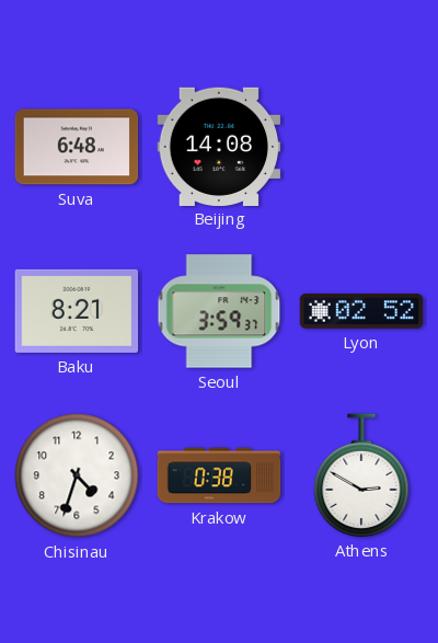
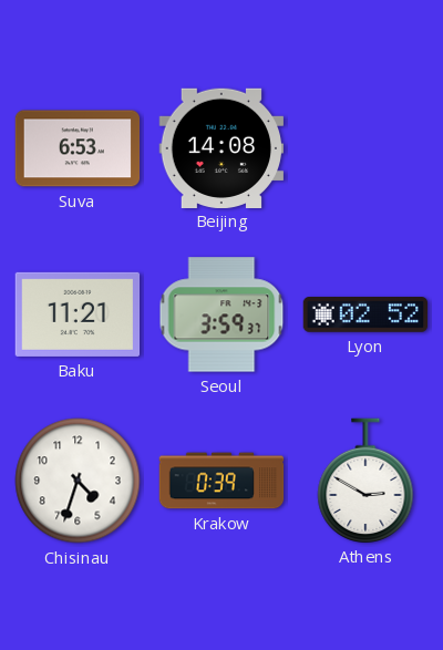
Suva: 6:48 -> 6:53
Baku: 8:21 -> 11:21
Krakow: 0:38 -> 0:39
